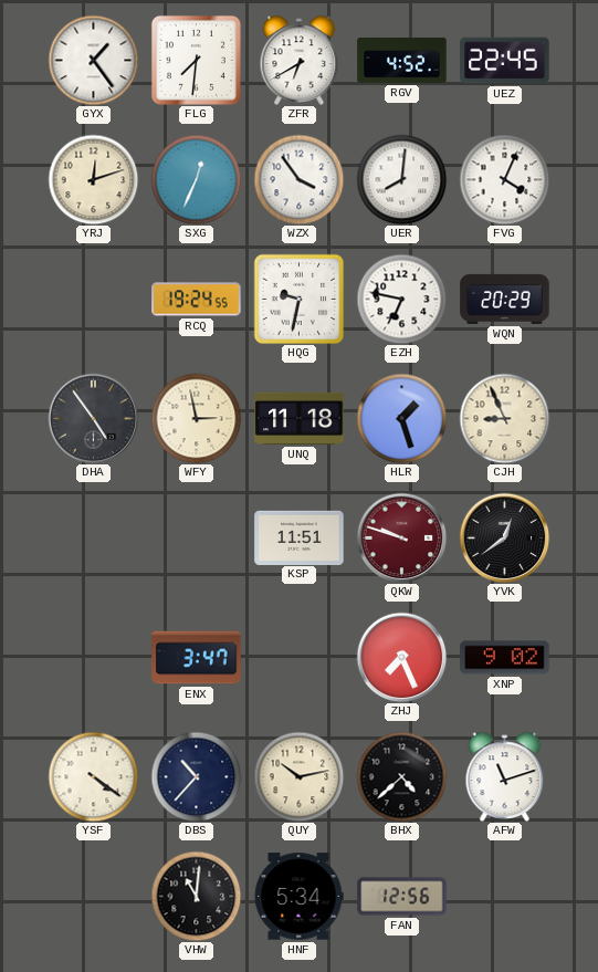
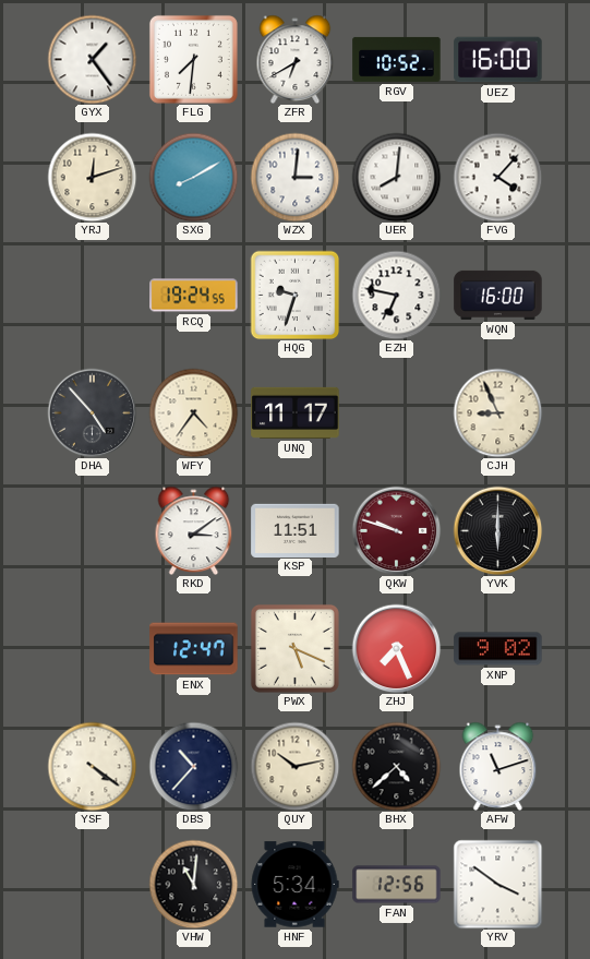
RGV: 4:52 -> 10:52
UEZ: 22:45 -> 16:00
SXG: 12:34 -> 8:10
WZX: 3:54 -> 3:01
FVG: 4:04 -> 4:07
HQG: 9:32 -> 9:33
WQN: 20:29 -> 16:00
DHA: 4:54 -> 4:53
WFY: 2:58 -> 4:36
UNQ: 11:18 -> 11:17
HLR: 1:27 -> none
RKD: none -> 3:09
YVK: 12:39 -> 6:00
ENX: 3:47 -> 12:47
PWX: none -> 5:19
YRV: none -> 3:51
